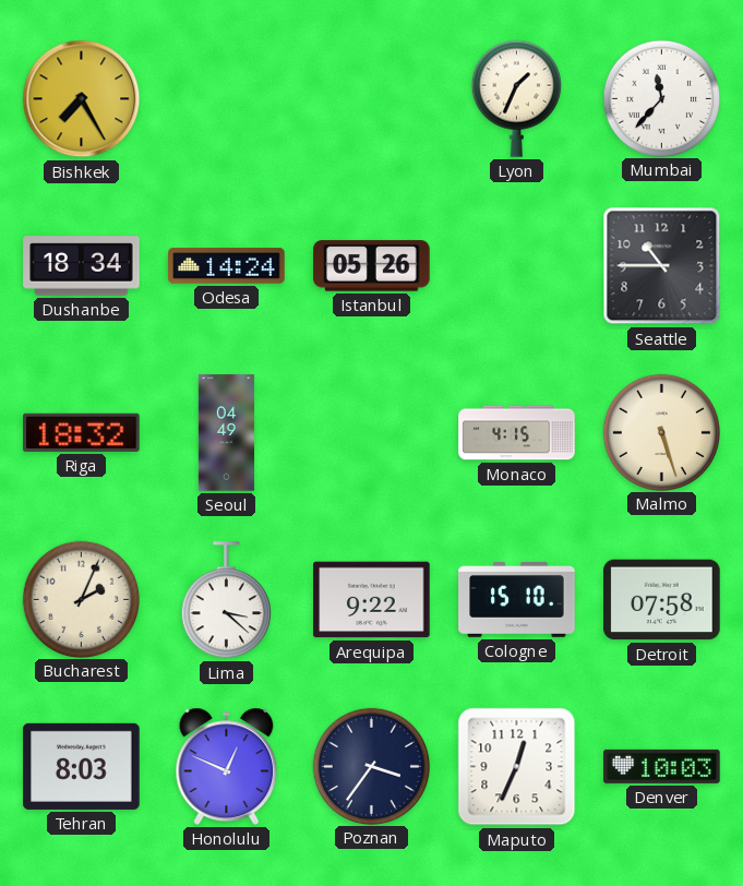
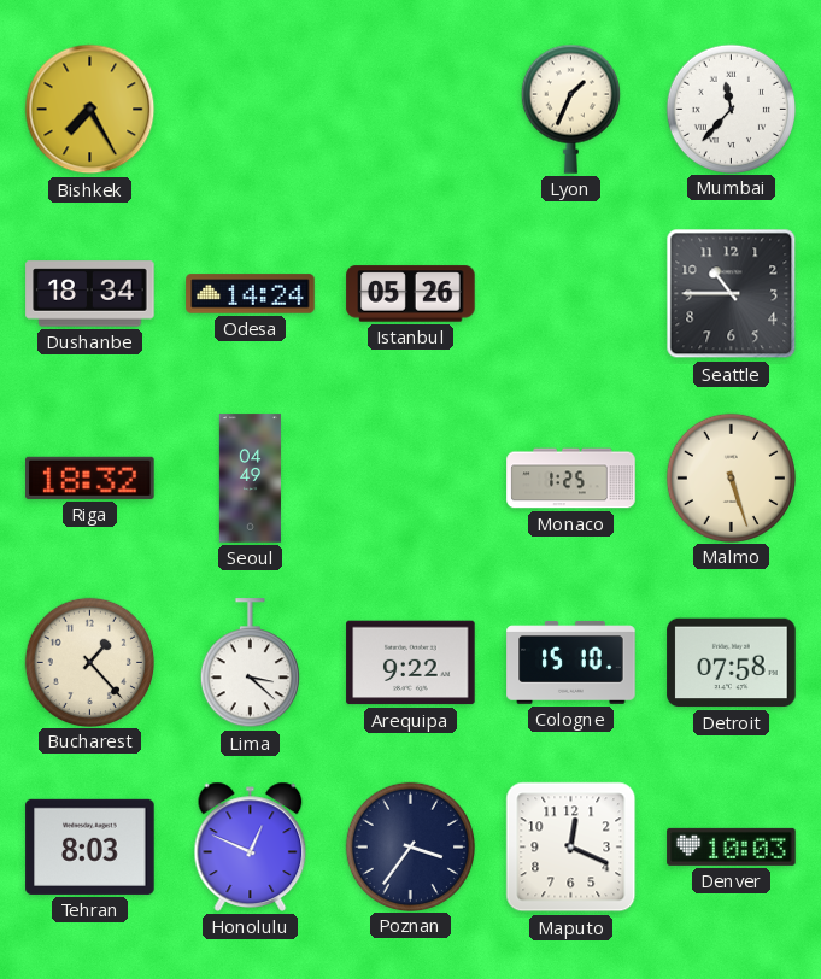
Monaco: 4:15 -> 1:25
Bucharest: 2:04 -> 1:23
Maputo: 12:34 -> 12:19
